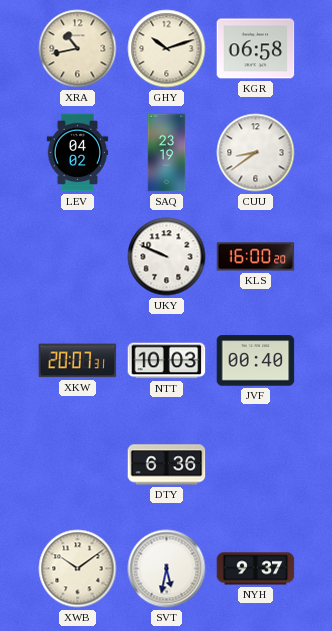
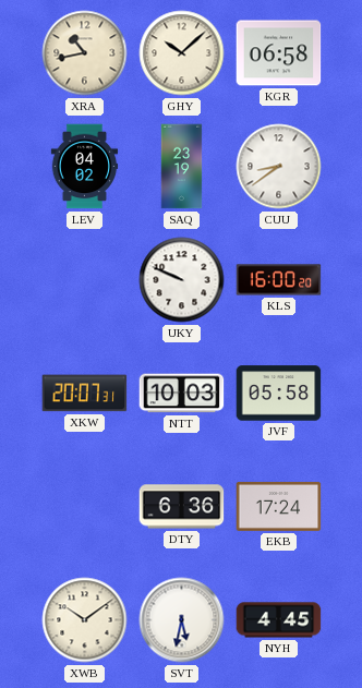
GHY: 10:12 -> 10:08
JVF: 00:40 -> 05:58
EKB: none -> 17:24
NYH: 9:37 -> 4:45
